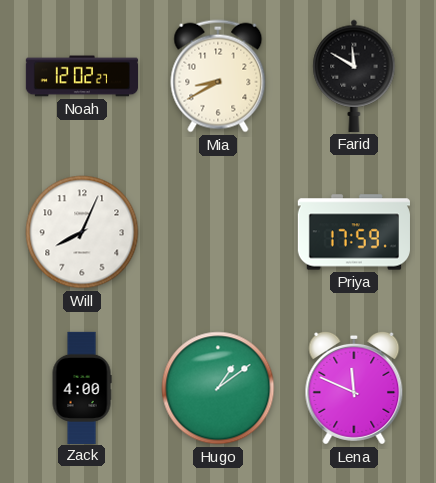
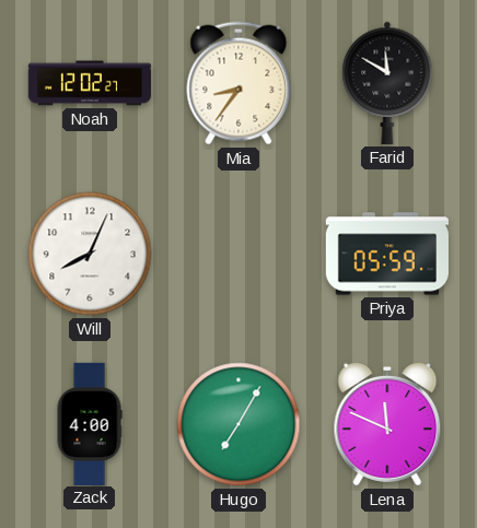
Mia: 8:40 -> 8:36
Priya: 17:59 -> 05:59
Hugo: 1:09 -> 7:05
